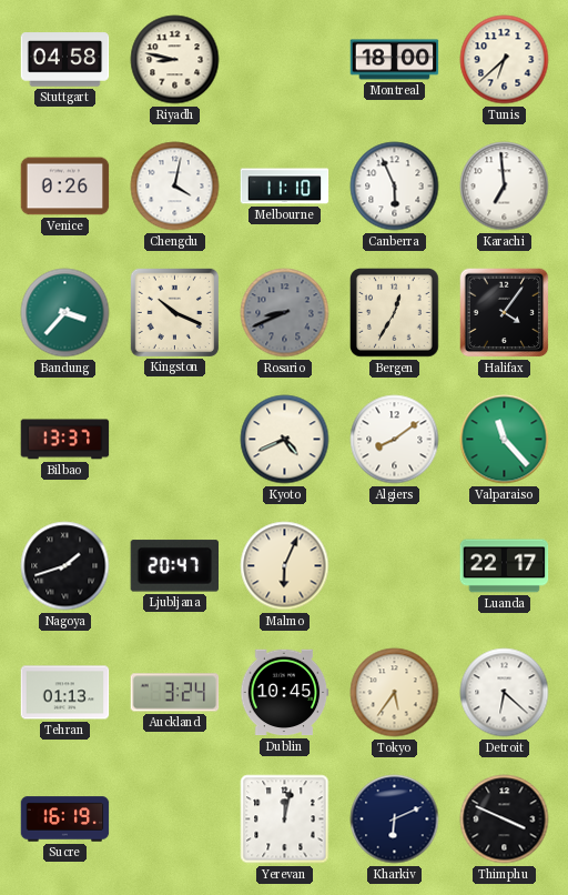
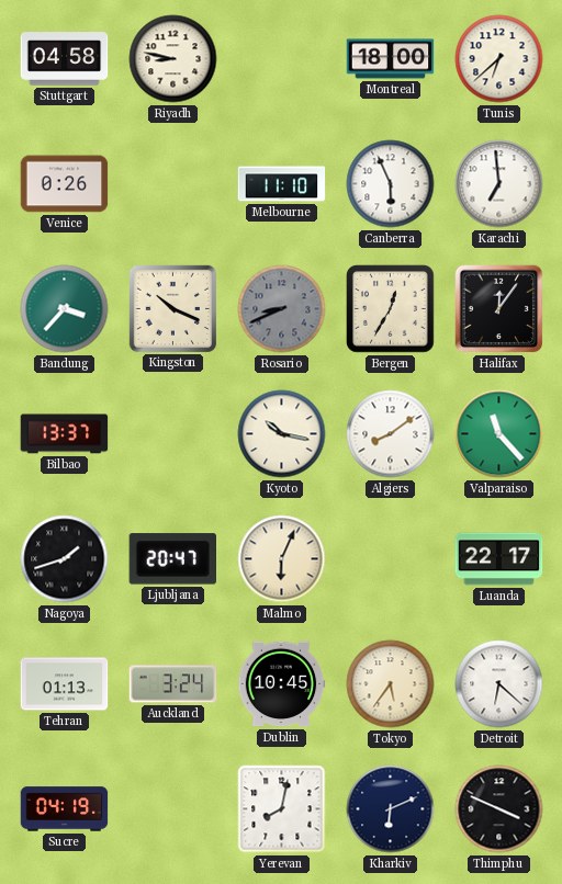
Chengdu: 4:02 -> none
Halifax: 4:06 -> 12:06
Kyoto: 4:41 -> 10:17
Sucre: 16:19 -> 04:19
Yerevan: 12:02 -> 8:02
